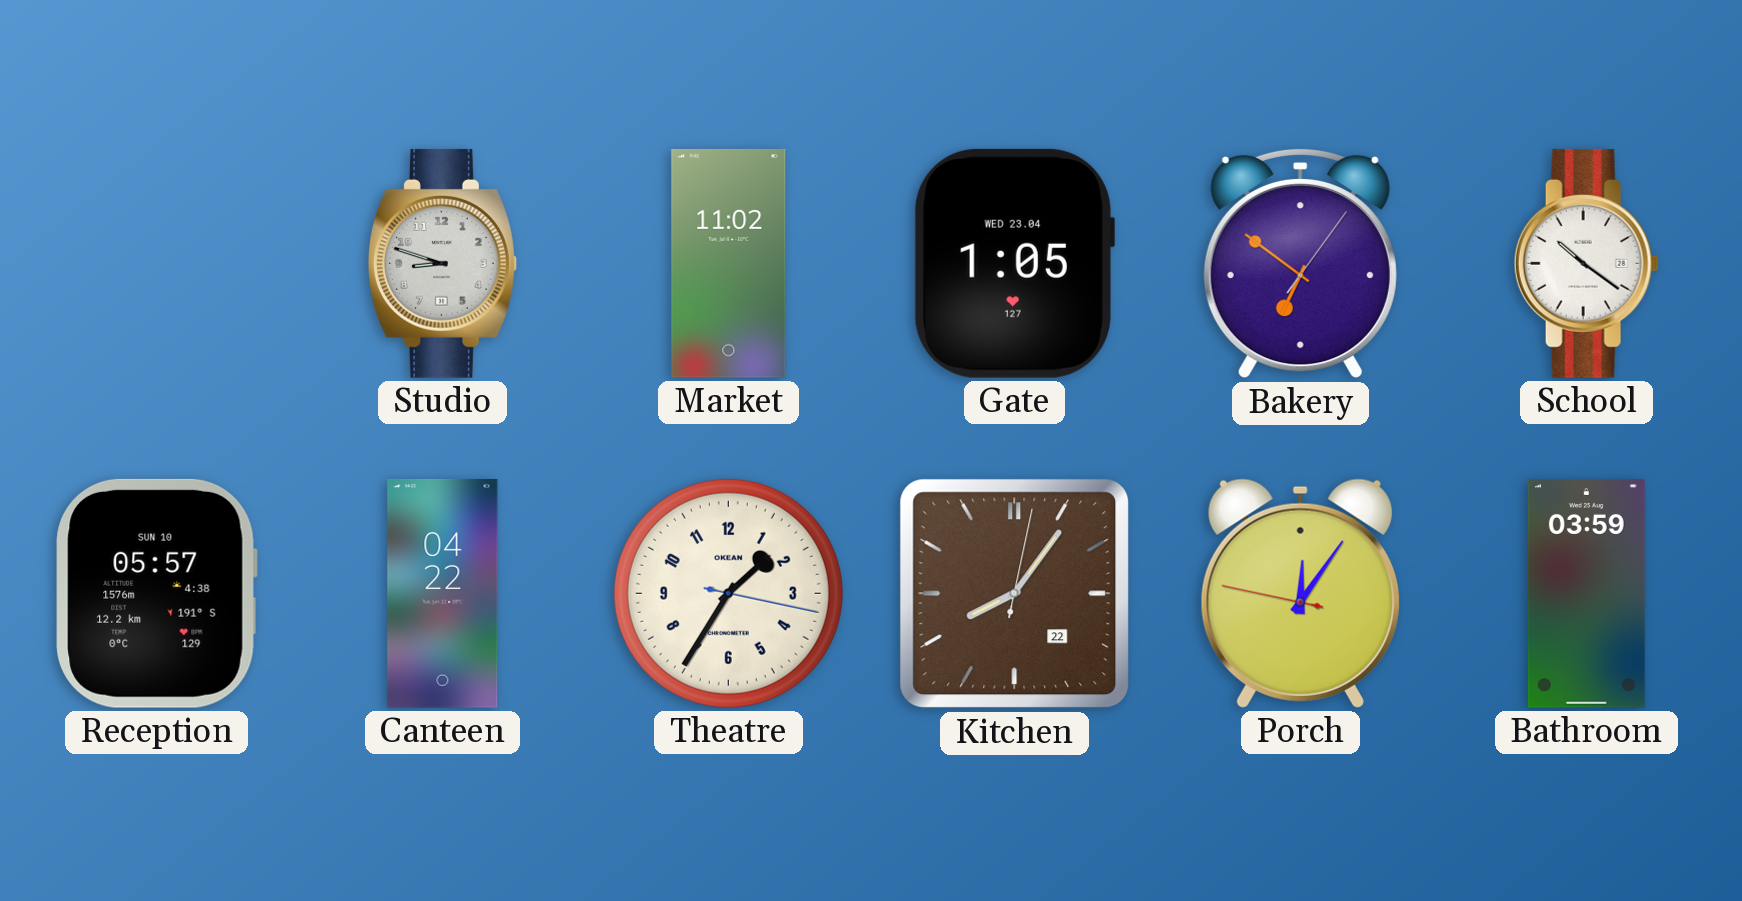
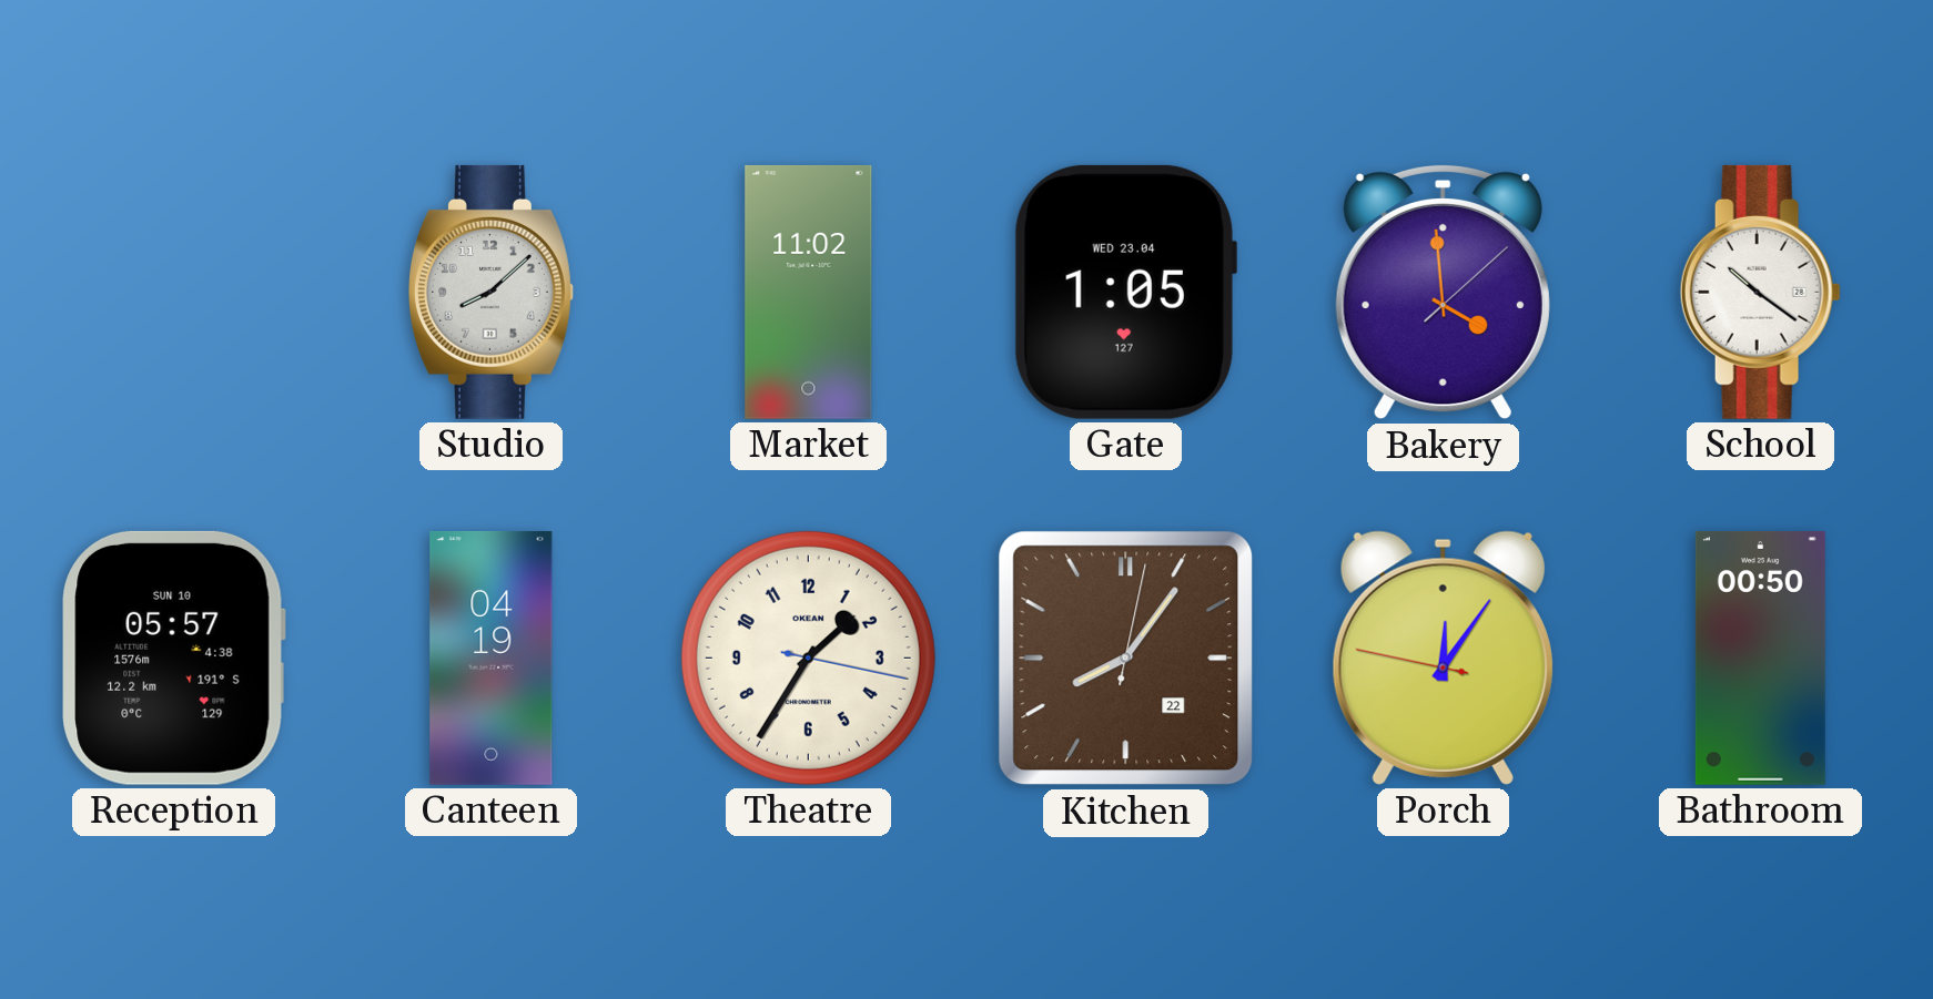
Studio: 8:48 -> 8:08
Bakery: 6:51 -> 3:59
Canteen: 04:22 -> 04:19
Bathroom: 03:59 -> 00:50
